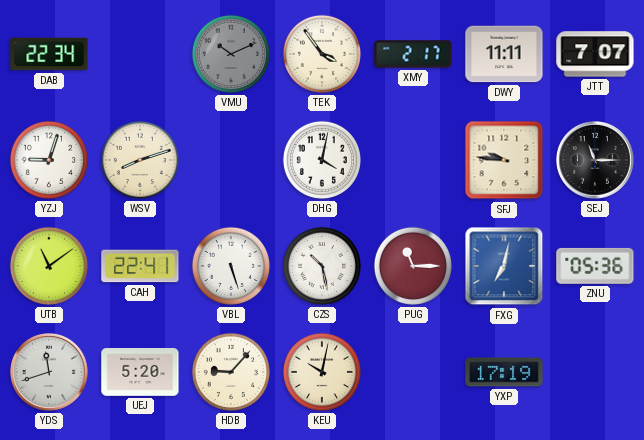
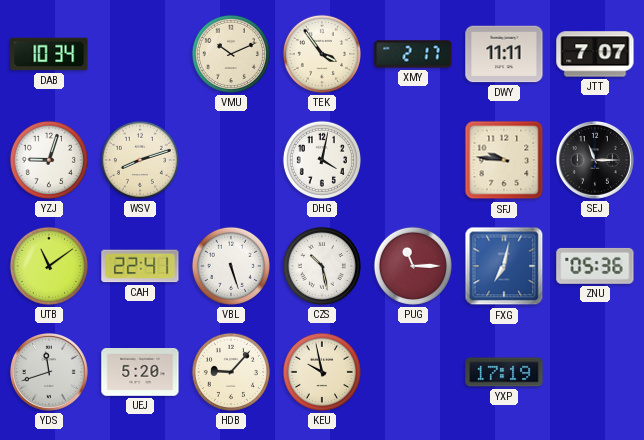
DAB: 22:34 -> 10:34
VMU dial: grey -> cream
KEU: 10:02 -> 9:58
